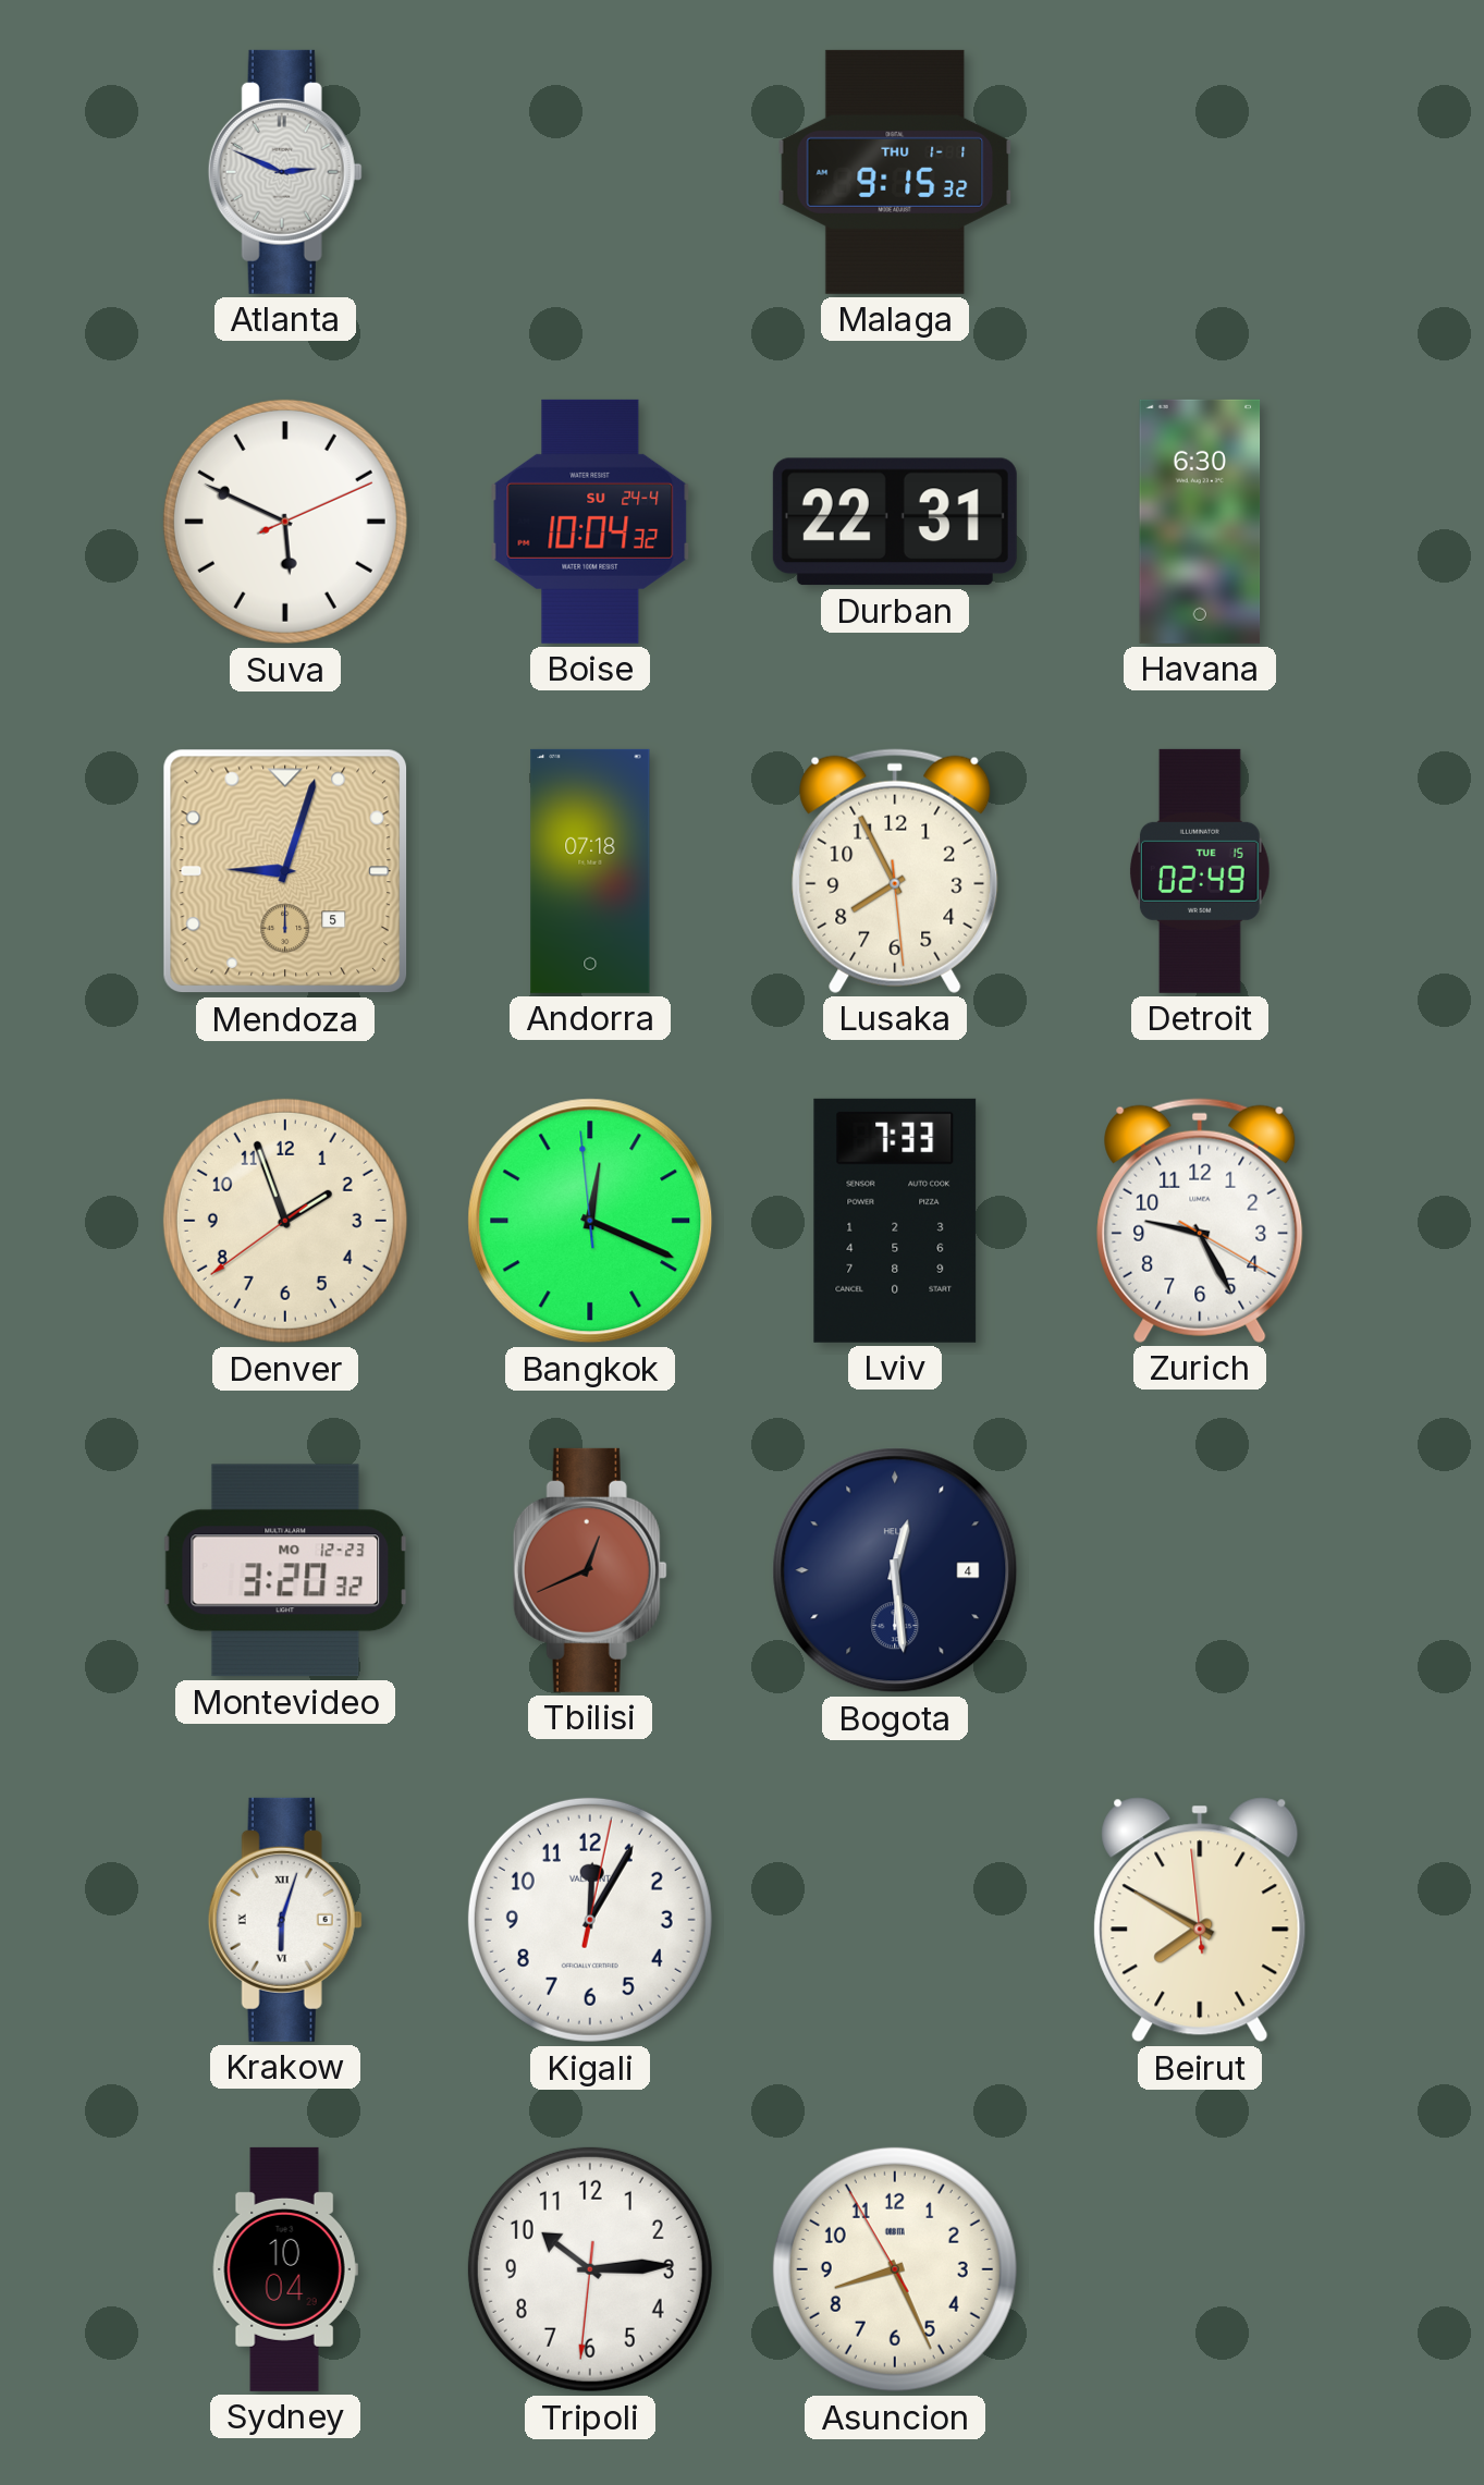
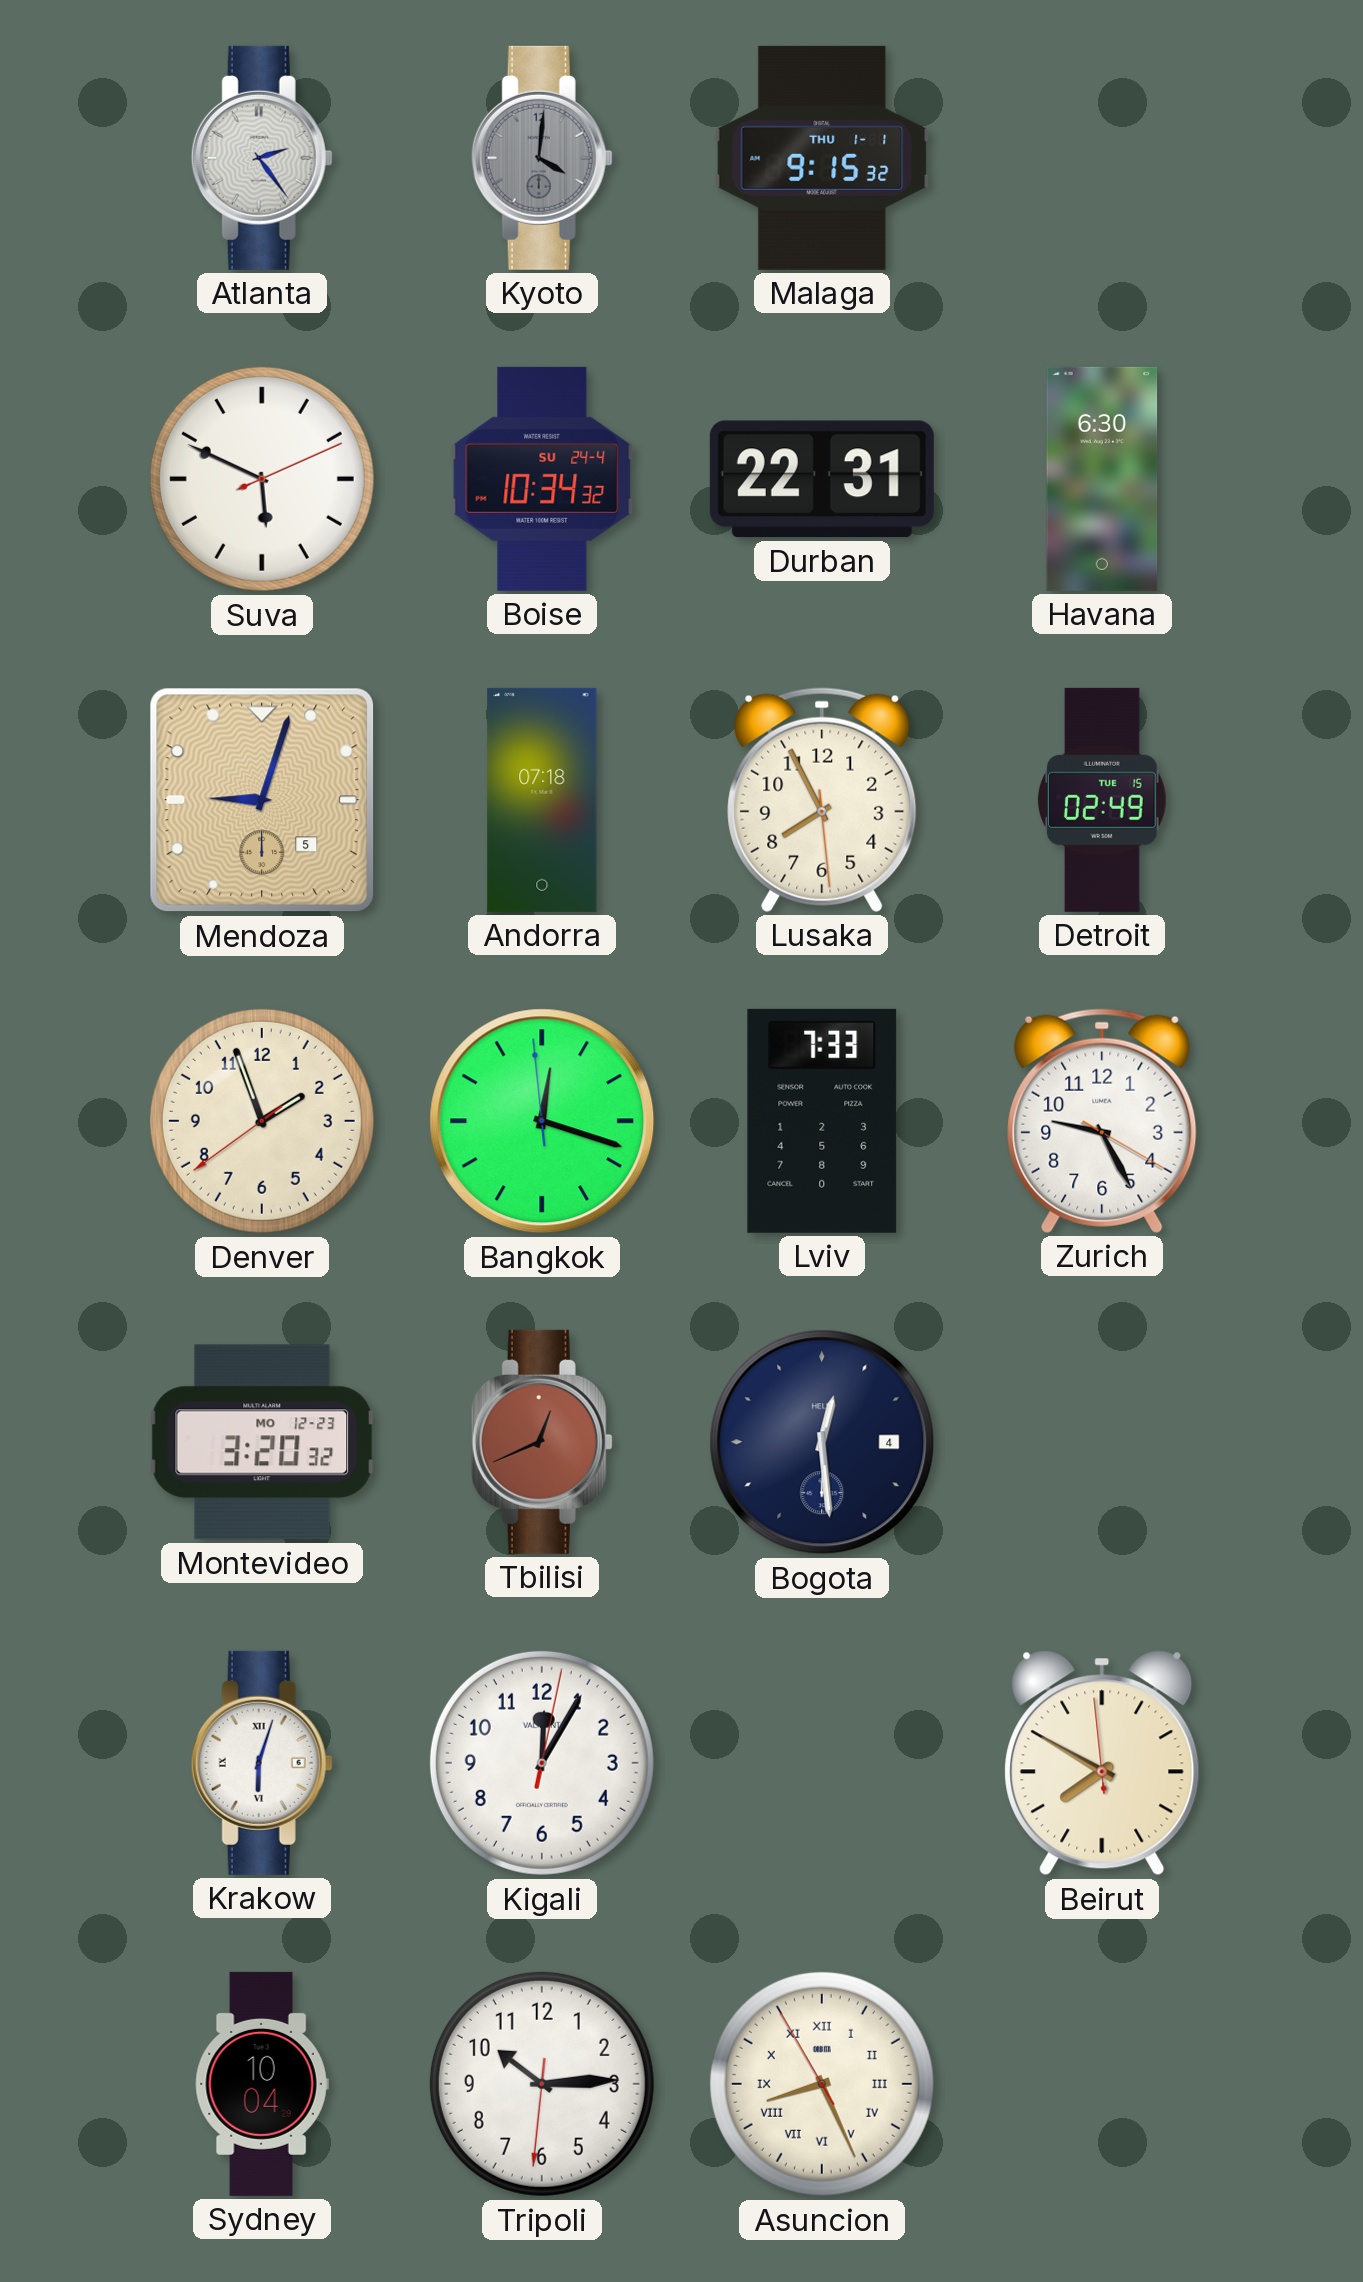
Atlanta: 2:49 -> 2:24
Kyoto: none -> 4:01
Boise: 10:04 -> 10:34
Bangkok: 12:18 -> 12:17
Asuncion numerals: Arabic -> Roman
